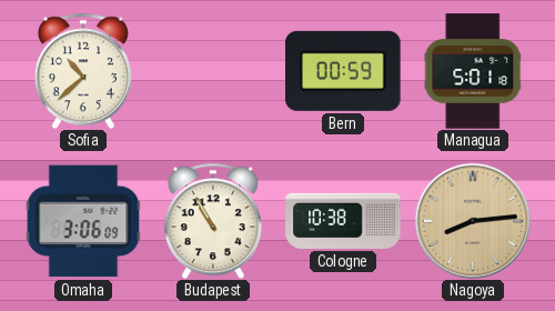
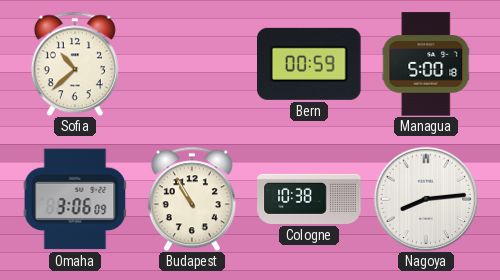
Managua: 5:01 -> 5:00
Nagoya dial: champagne -> white
